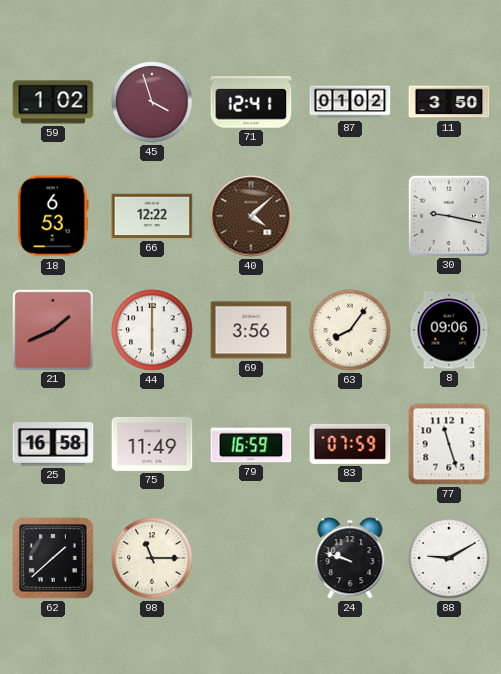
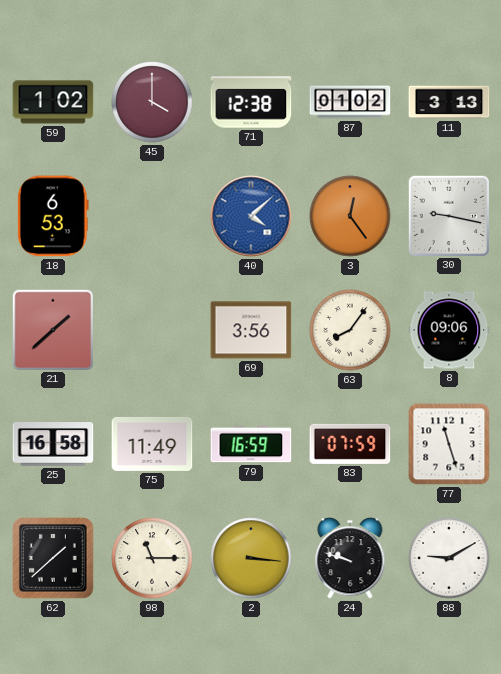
45: 3:57 -> 4:00
71: 12:41 -> 12:38
11: 3:50 -> 3:13
66: 12:22 -> none
40 dial: brown -> blue
3: none -> 12:24
21: 1:41 -> 1:38
44: 6:00 -> none
2: none -> 3:16
